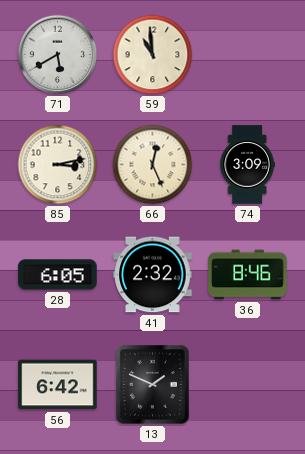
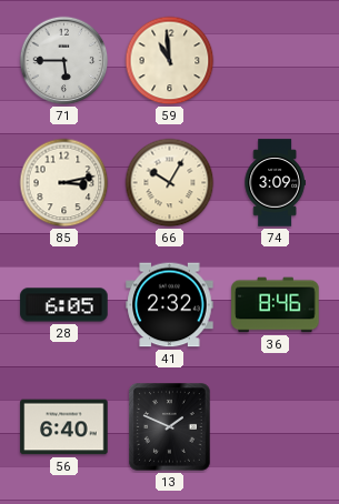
71: 5:40 -> 5:45
66: 12:26 -> 10:05
56: 6:42 -> 6:40
